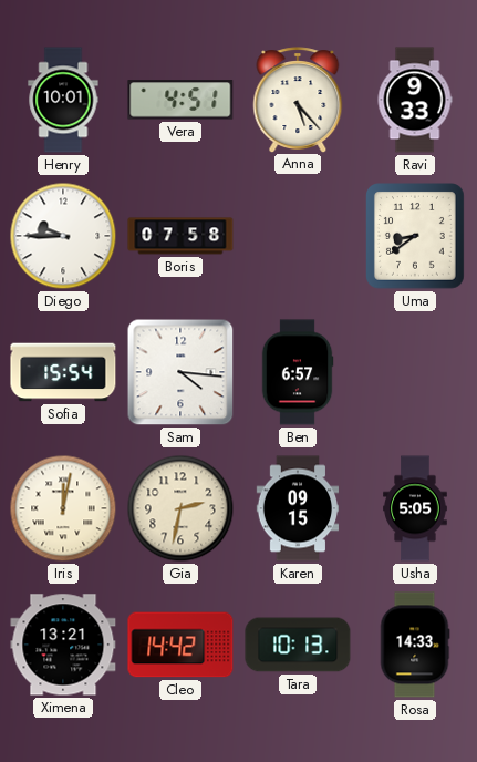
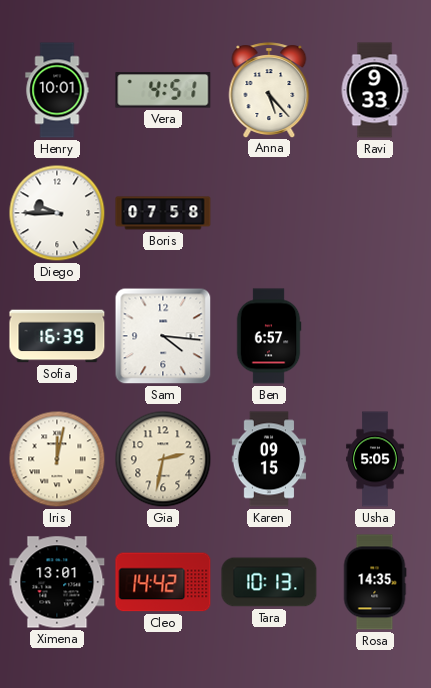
Uma: 8:39 -> none
Sofia: 15:54 -> 16:39
Ximena: 13:21 -> 13:01
Rosa: 14:33 -> 14:35
